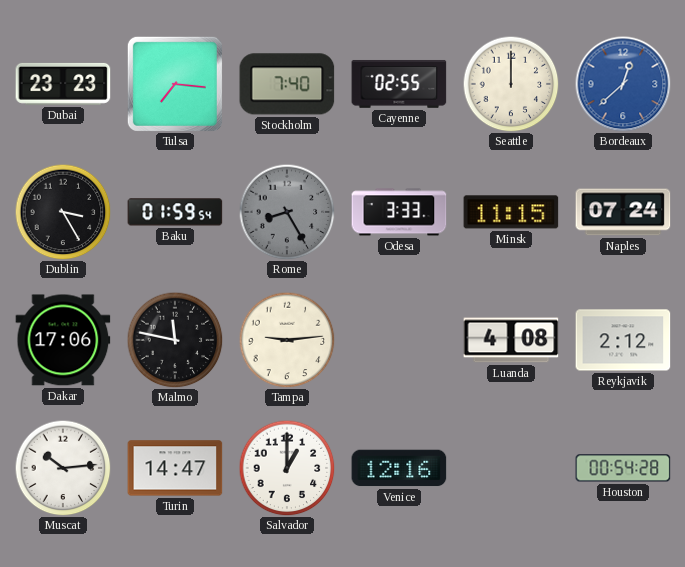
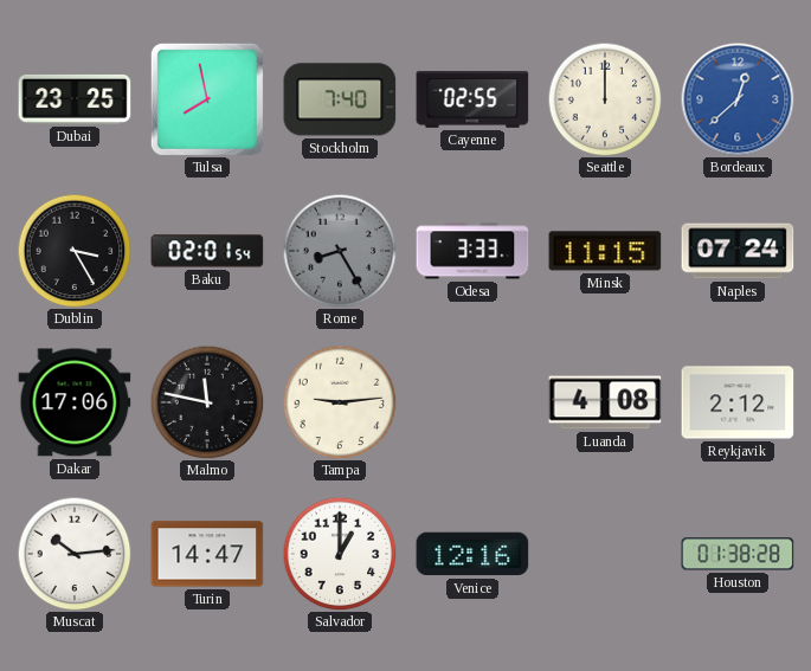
Dubai: 23:23 -> 23:25
Tulsa: 7:16 -> 7:58
Baku: 01:59 -> 02:01
Houston: 00:54 -> 01:38
